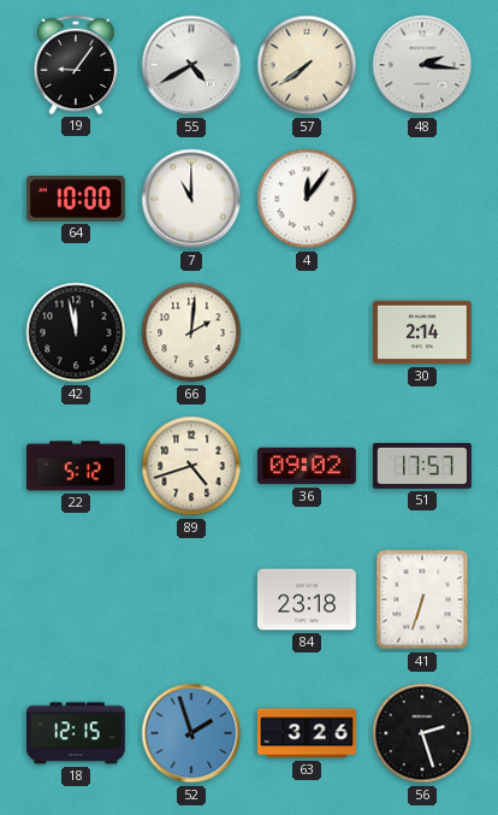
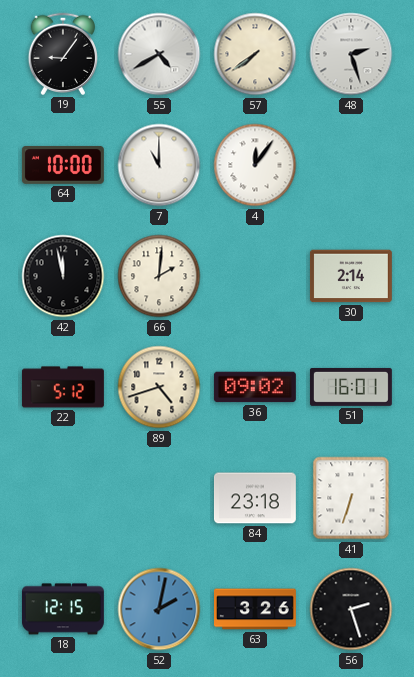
48: 2:16 -> 2:27
51: 17:57 -> 16:01
52: 1:57 -> 2:02
